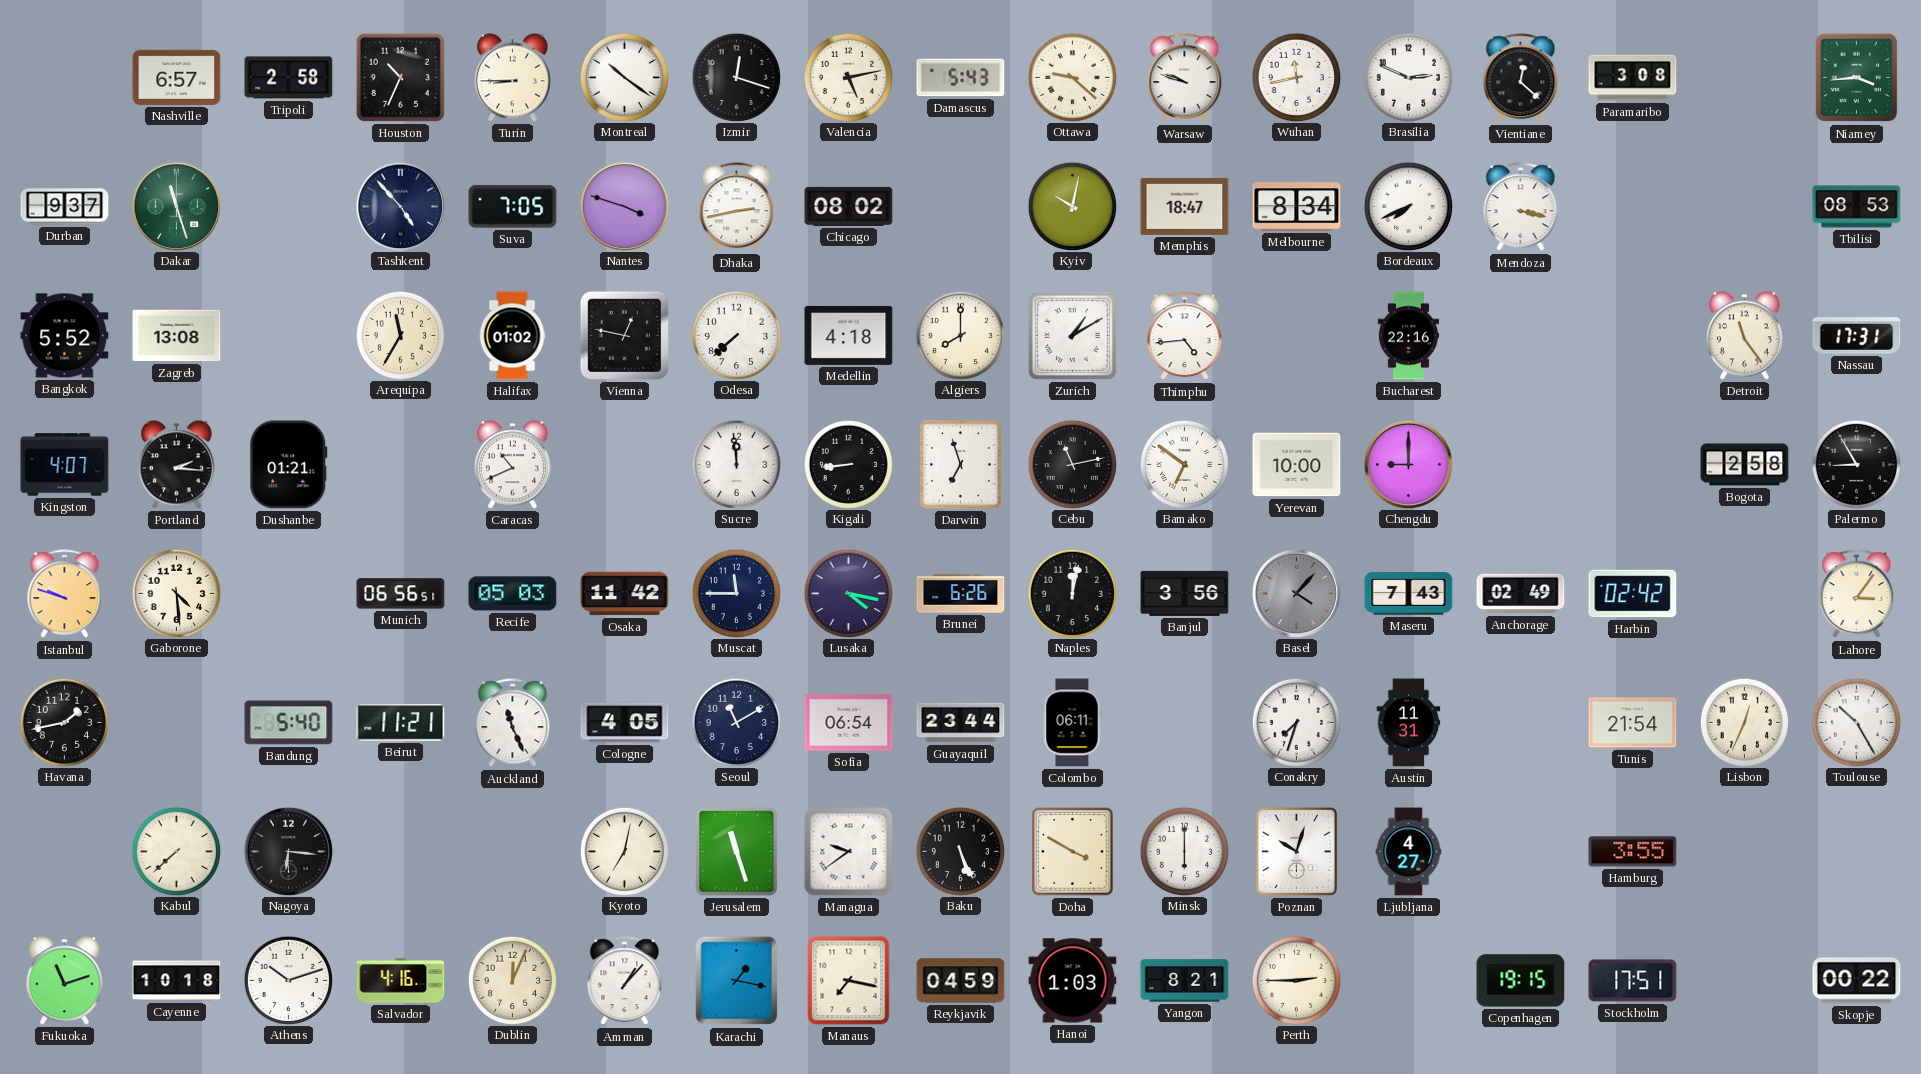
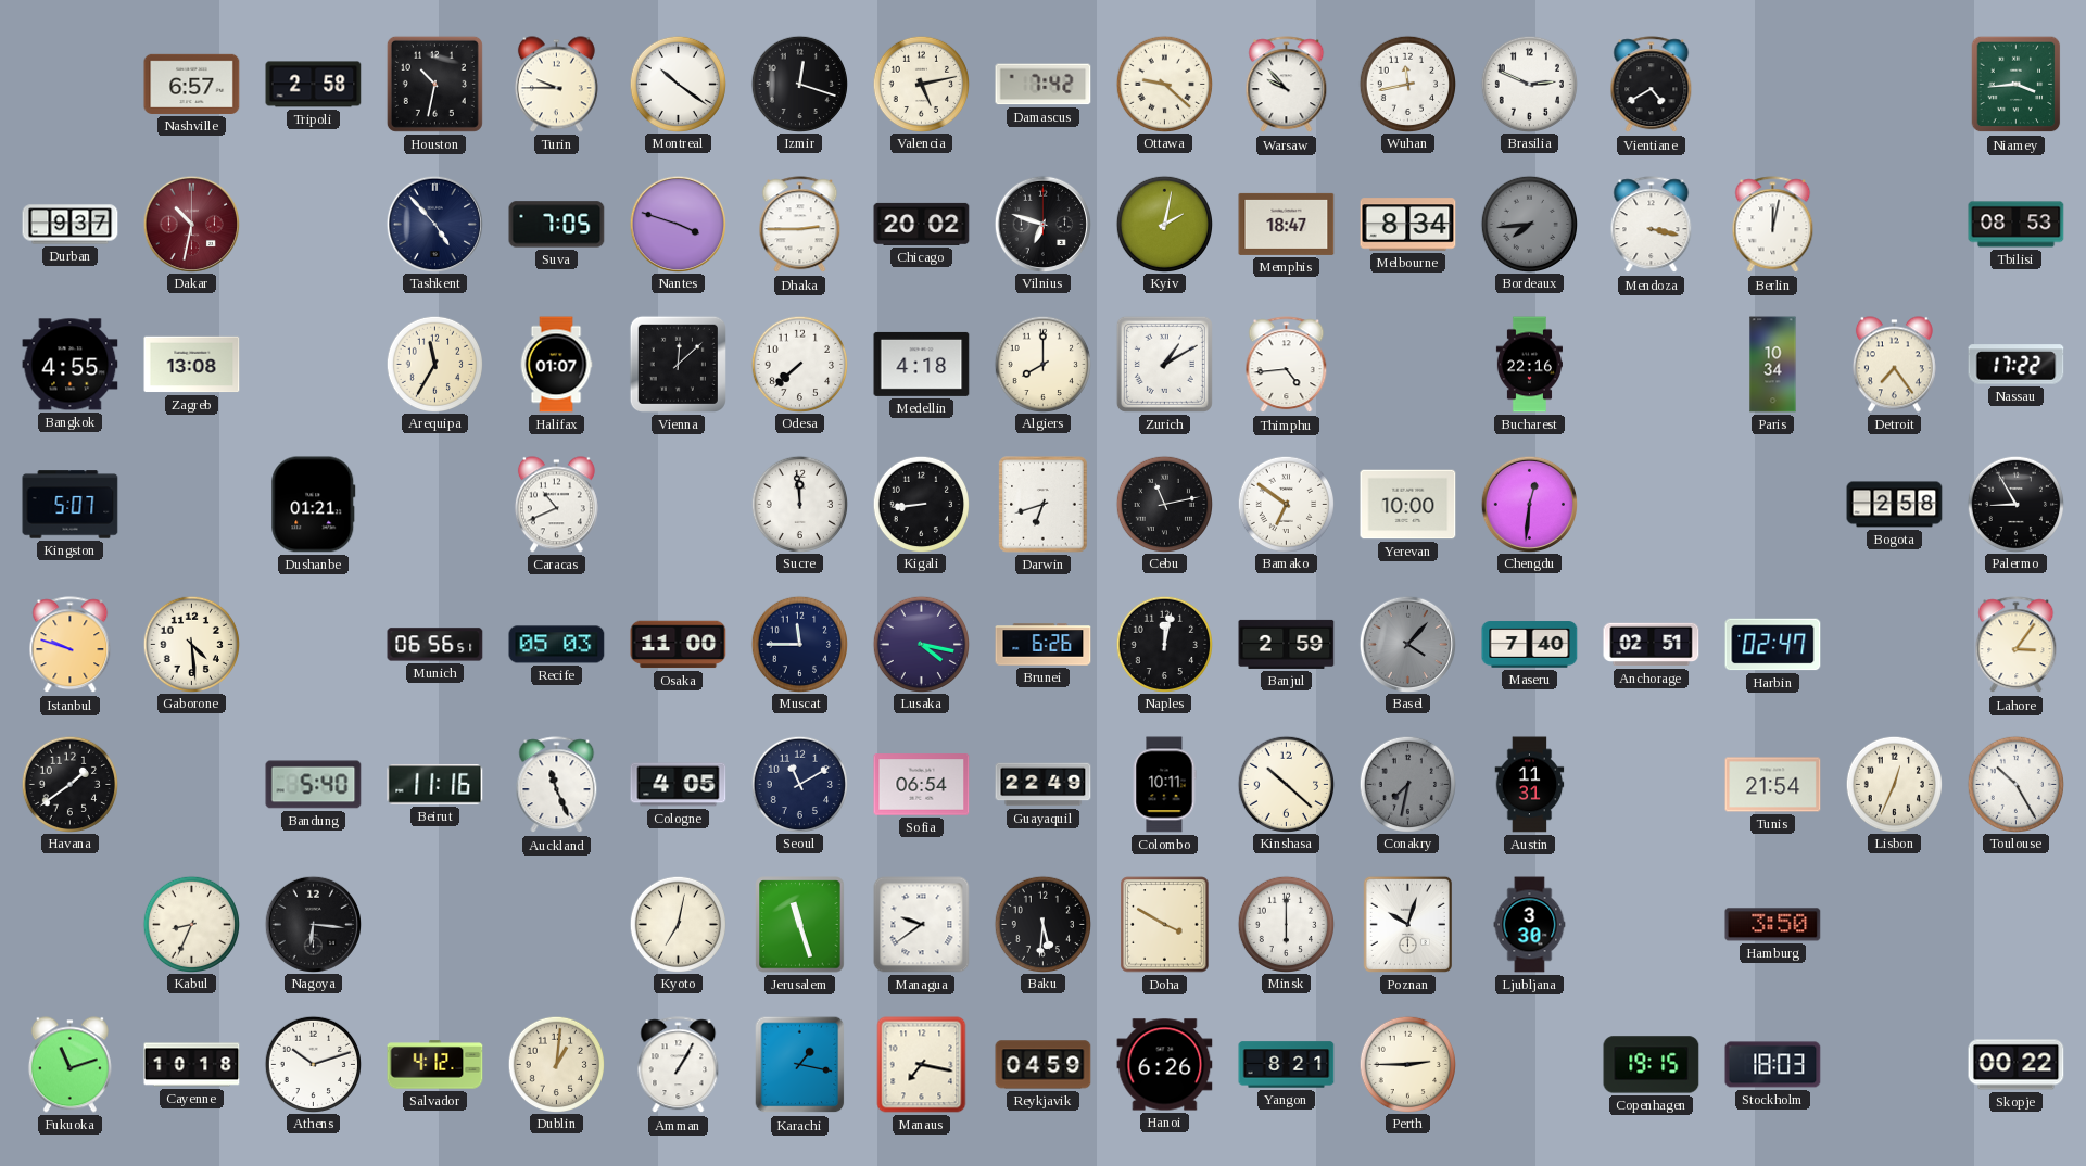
Houston: 10:34 -> 10:32
Turin: 8:45 -> 9:45
Damascus: 5:43 -> 7:42
Warsaw: 9:48 -> 9:53
Vientiane: 12:22 -> 4:40
Paramaribo: 3:08 -> none
Dakar: 11:27 -> 10:32
Dakar dial: green -> burgundy
Dhaka: 2:43 -> 2:45
Chicago: 08:02 -> 20:02
Vilnius: none -> 6:48
Kyiv: 10:02 -> 2:02
Bordeaux: 7:41 -> 7:44
Bordeaux dial: white -> grey
Berlin: none -> 12:02
Bangkok: 5:52 -> 4:55
Halifax: 01:02 -> 01:07
Vienna: 12:47 -> 12:08
Paris: none -> 10:34
Detroit: 11:24 -> 7:24
Nassau: 17:31 -> 17:22
Kingston: 4:07 -> 5:07
Portland: 2:16 -> none
Darwin: 6:57 -> 6:42
Chengdu: 9:00 -> 12:31
Osaka: 11:42 -> 11:00
Banjul: 3:56 -> 2:59
Maseru: 7:43 -> 7:40
Anchorage: 02:49 -> 02:51
Harbin: 02:42 -> 02:47
Havana: 1:43 -> 1:39
Beirut: 11:21 -> 11:16
Guayaquil: 23:44 -> 22:49
Colombo: 06:11 -> 10:11
Kinshasa: none -> 10:22
Conakry: 7:33 -> 7:32
Conakry dial: white -> grey
Kabul: 7:38 -> 8:34
Baku: 5:26 -> 5:31
Ljubljana: 4:27 -> 3:30
Hamburg: 3:55 -> 3:50
Salvador: 4:16 -> 4:12
Dublin: 12:04 -> 1:01
Amman: 1:07 -> 1:05
Hanoi: 1:03 -> 6:26
Stockholm: 17:51 -> 18:03
